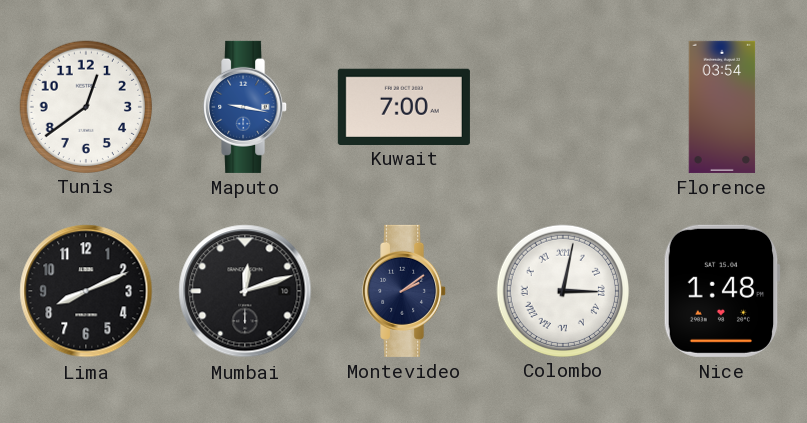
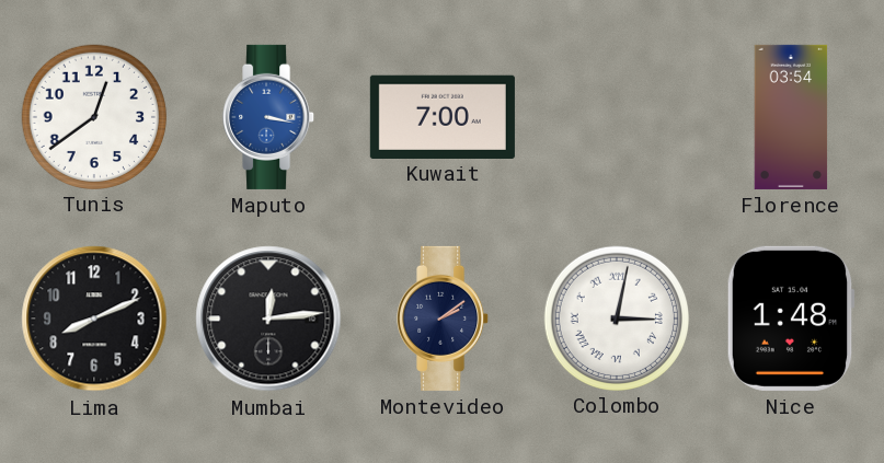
Maputo: 9:17 -> 3:17
Mumbai: 12:12 -> 12:14
